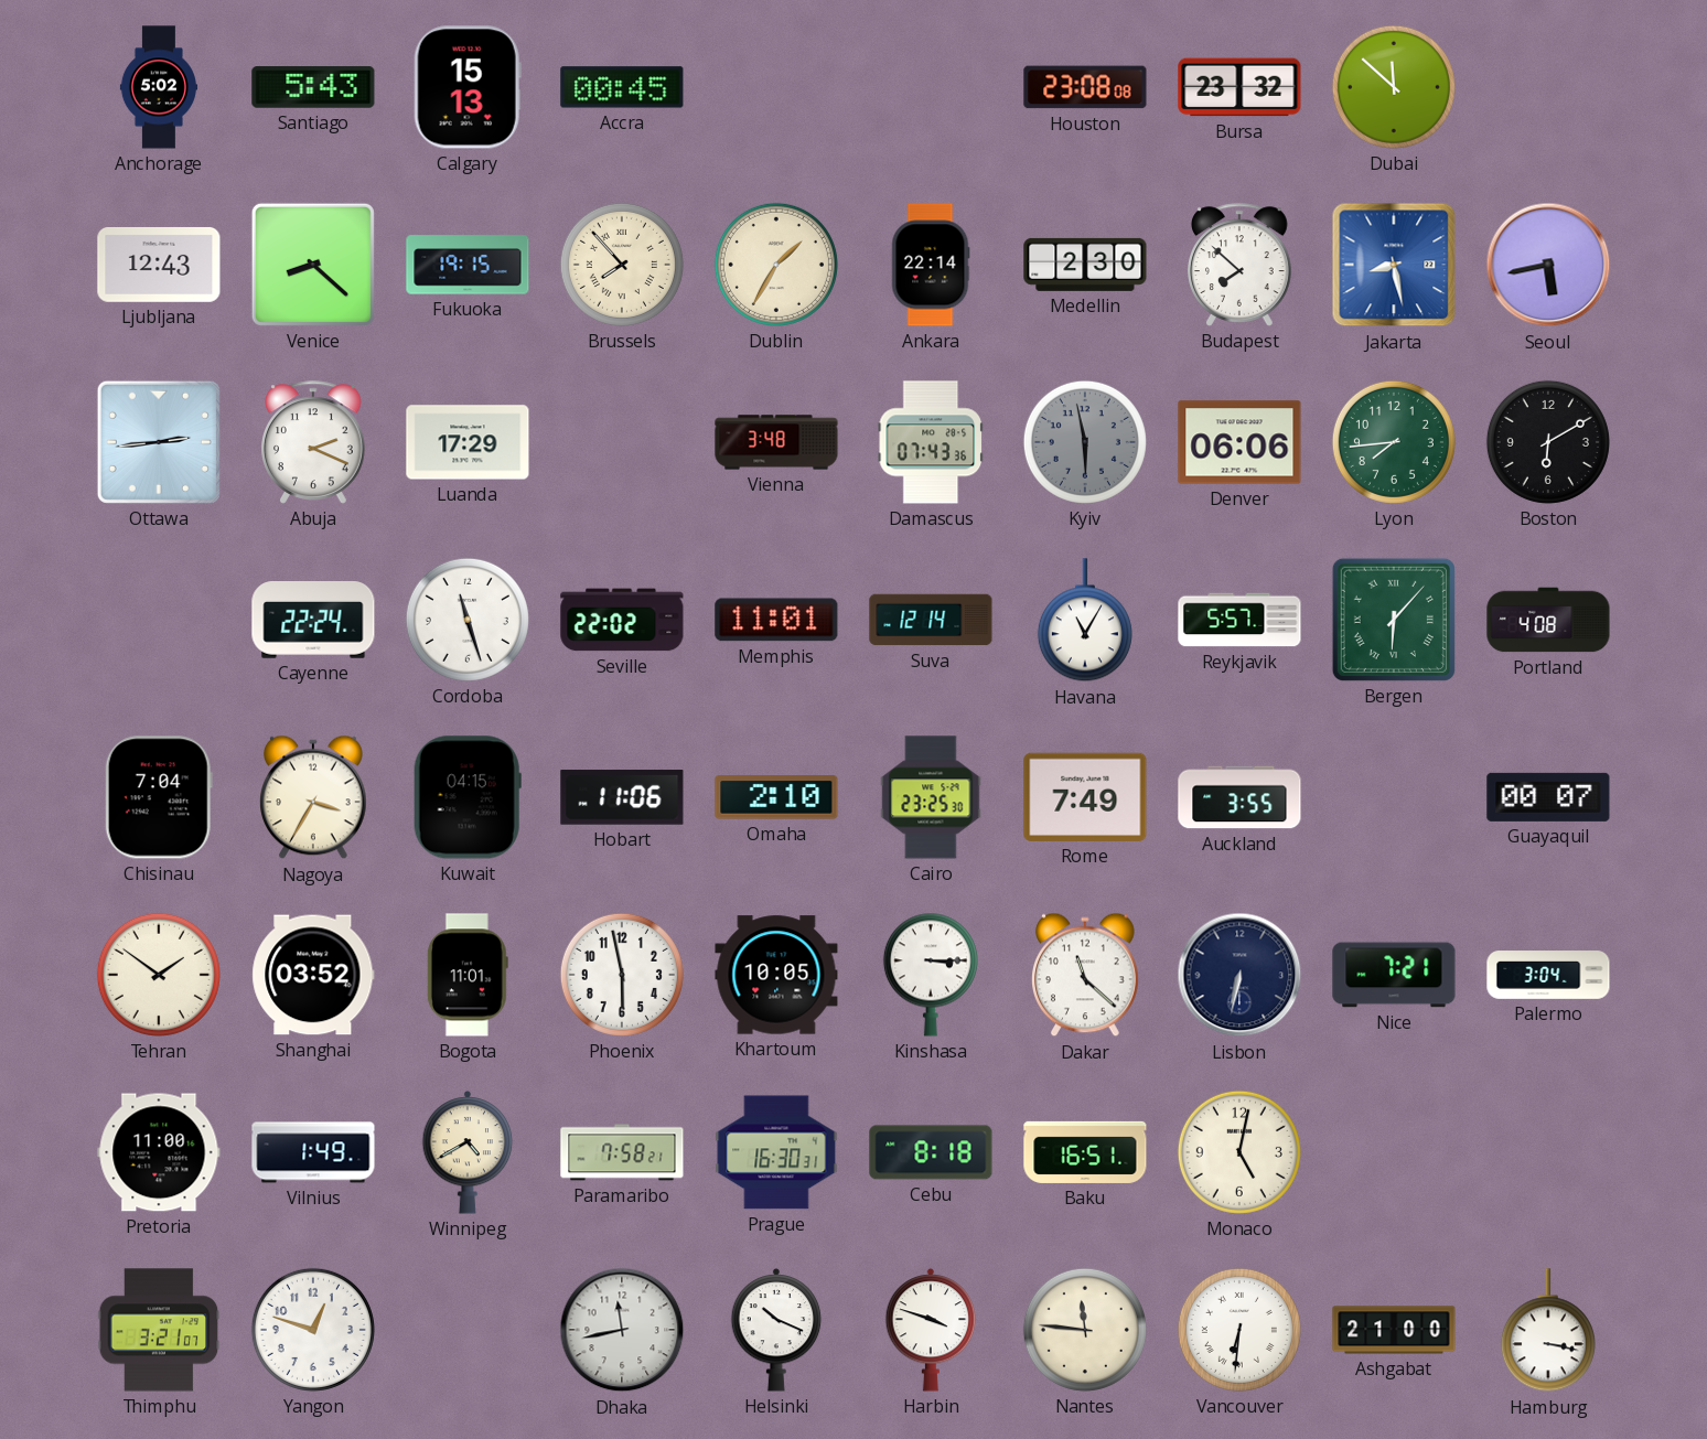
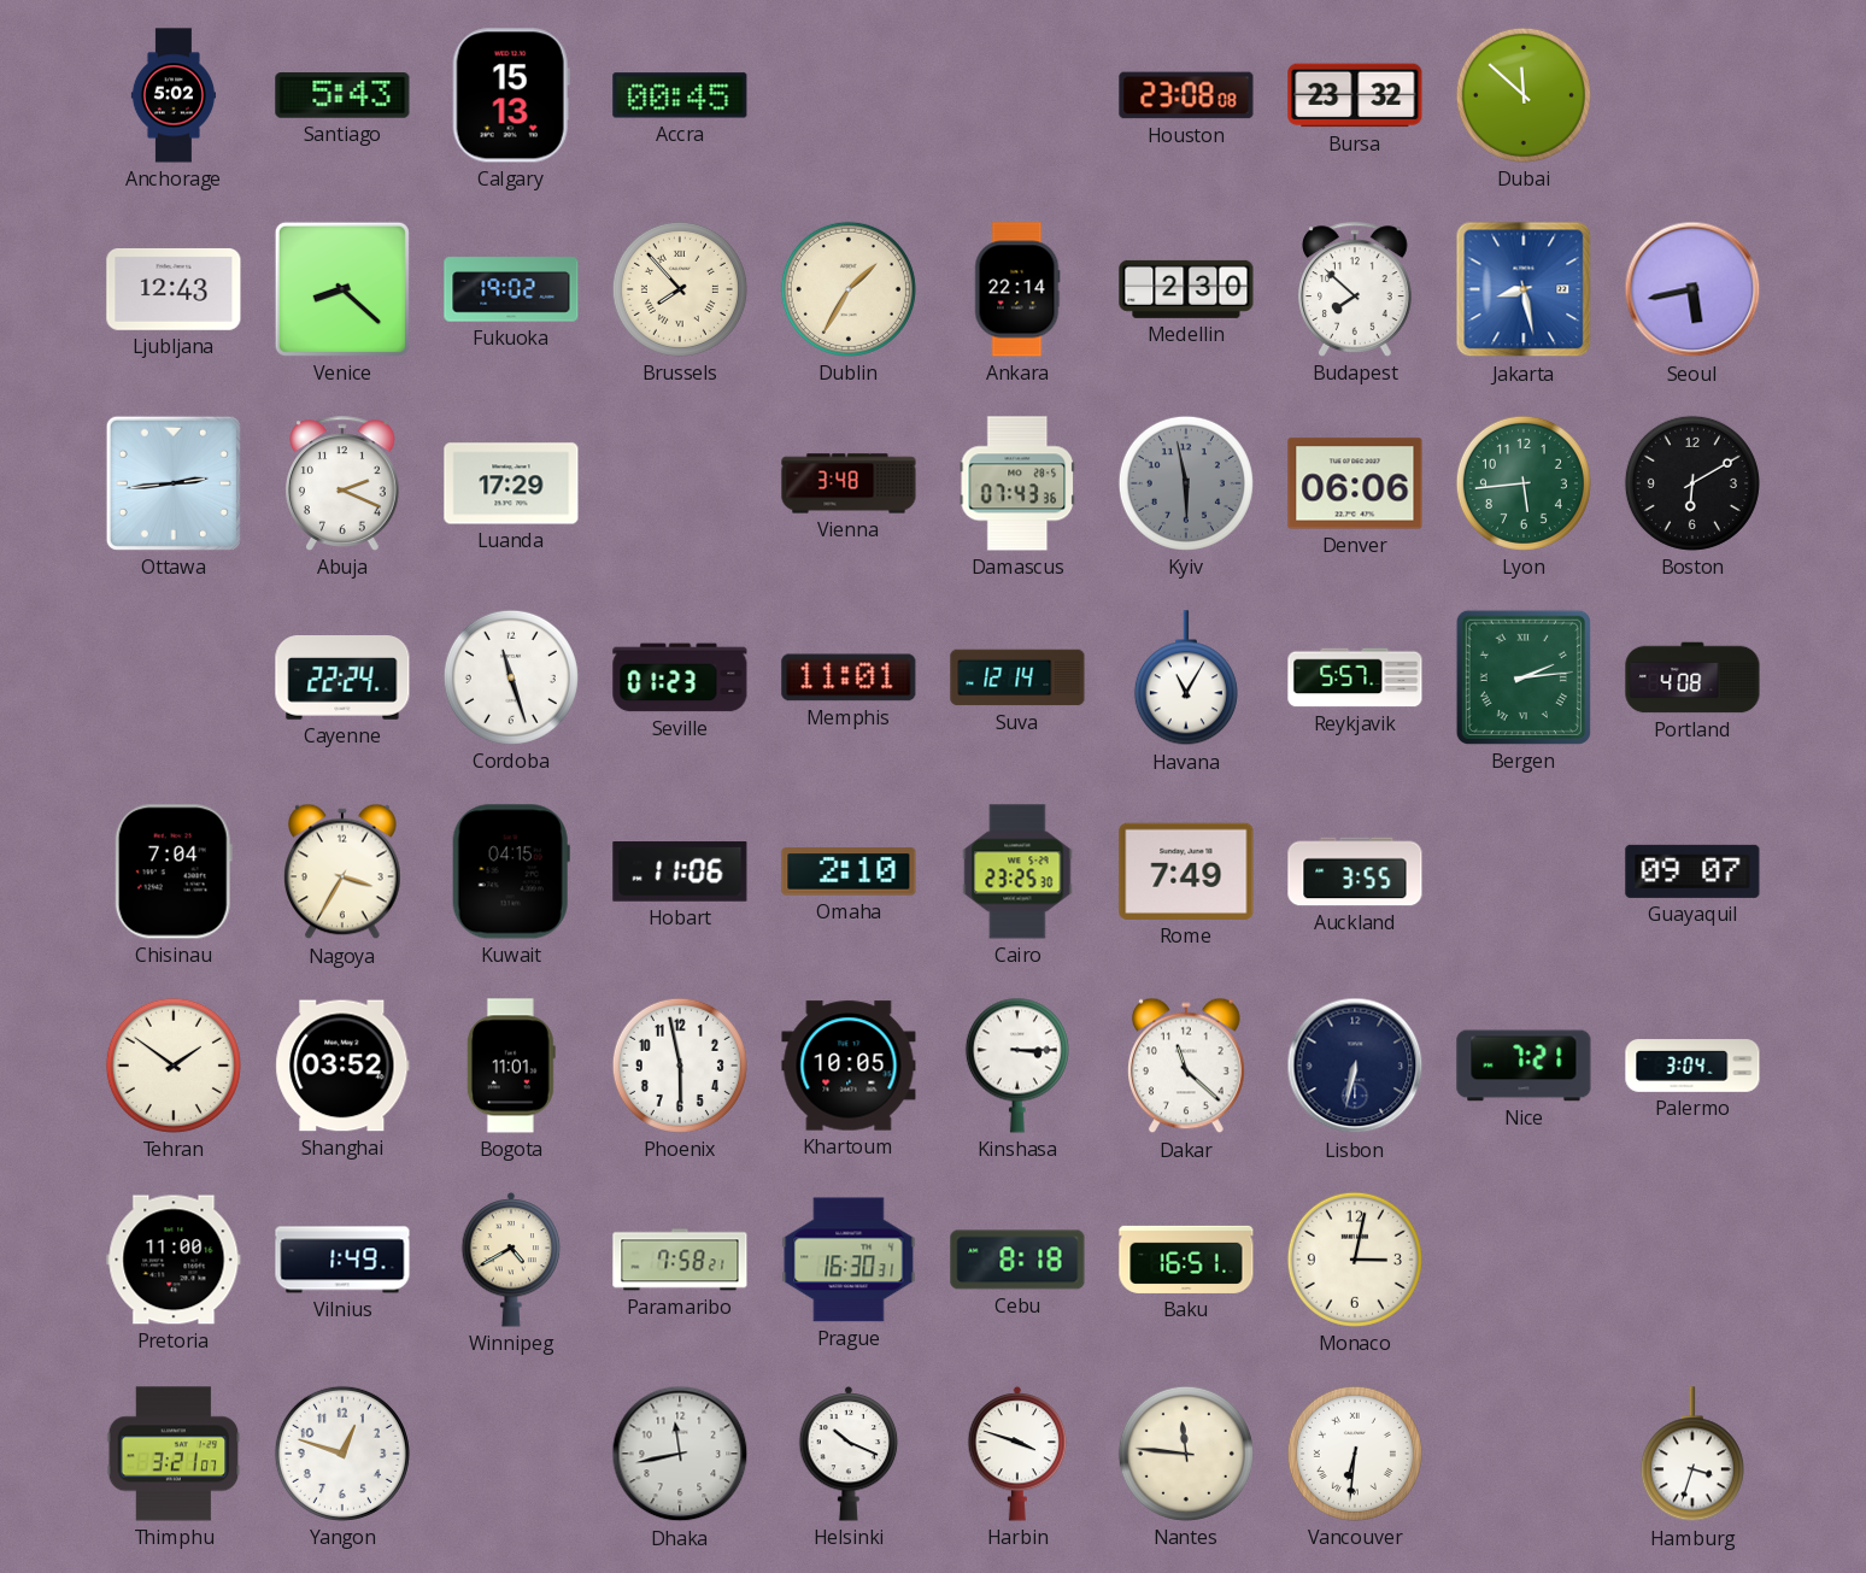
Fukuoka: 19:15 -> 19:02
Lyon: 7:44 -> 5:44
Seville: 22:02 -> 01:23
Bergen: 6:07 -> 2:14
Guayaquil: 00:07 -> 09:07
Monaco: 5:02 -> 3:02
Ashgabat: 21:00 -> none
Hamburg: 3:17 -> 3:33
